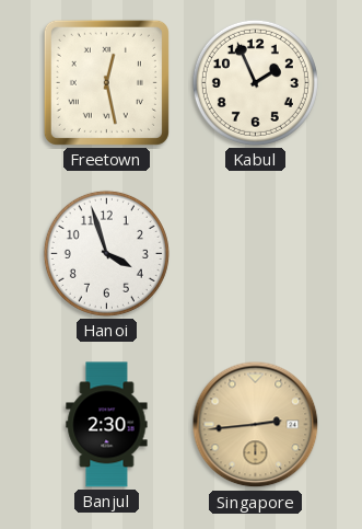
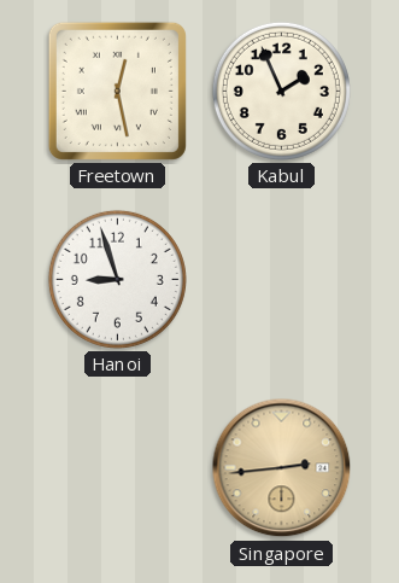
Hanoi: 3:57 -> 8:57
Banjul: 2:30 -> none
